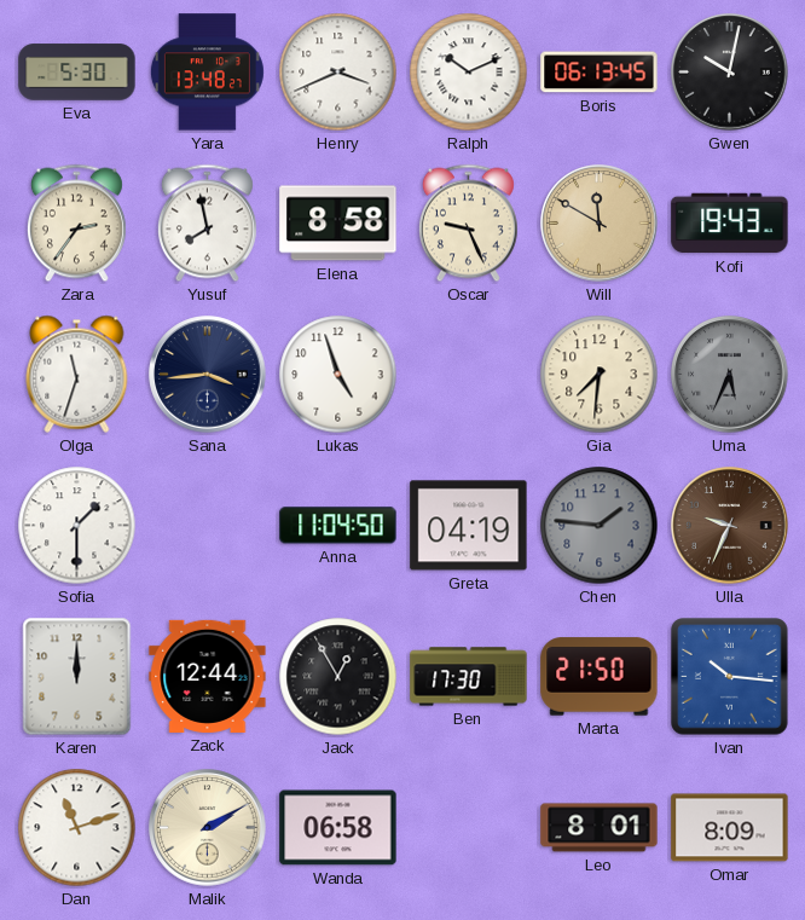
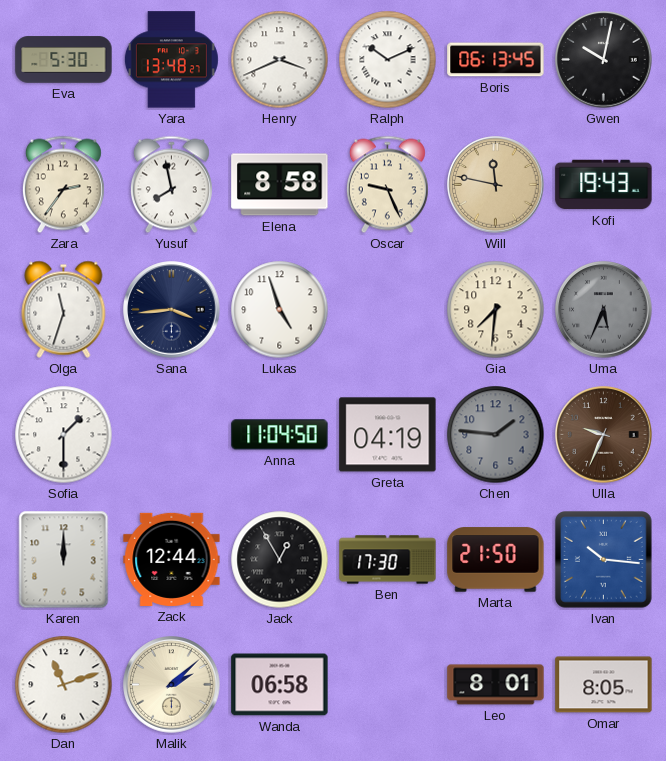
Will: 11:50 -> 11:47
Malik: 2:10 -> 2:08
Omar: 8:09 -> 8:05
